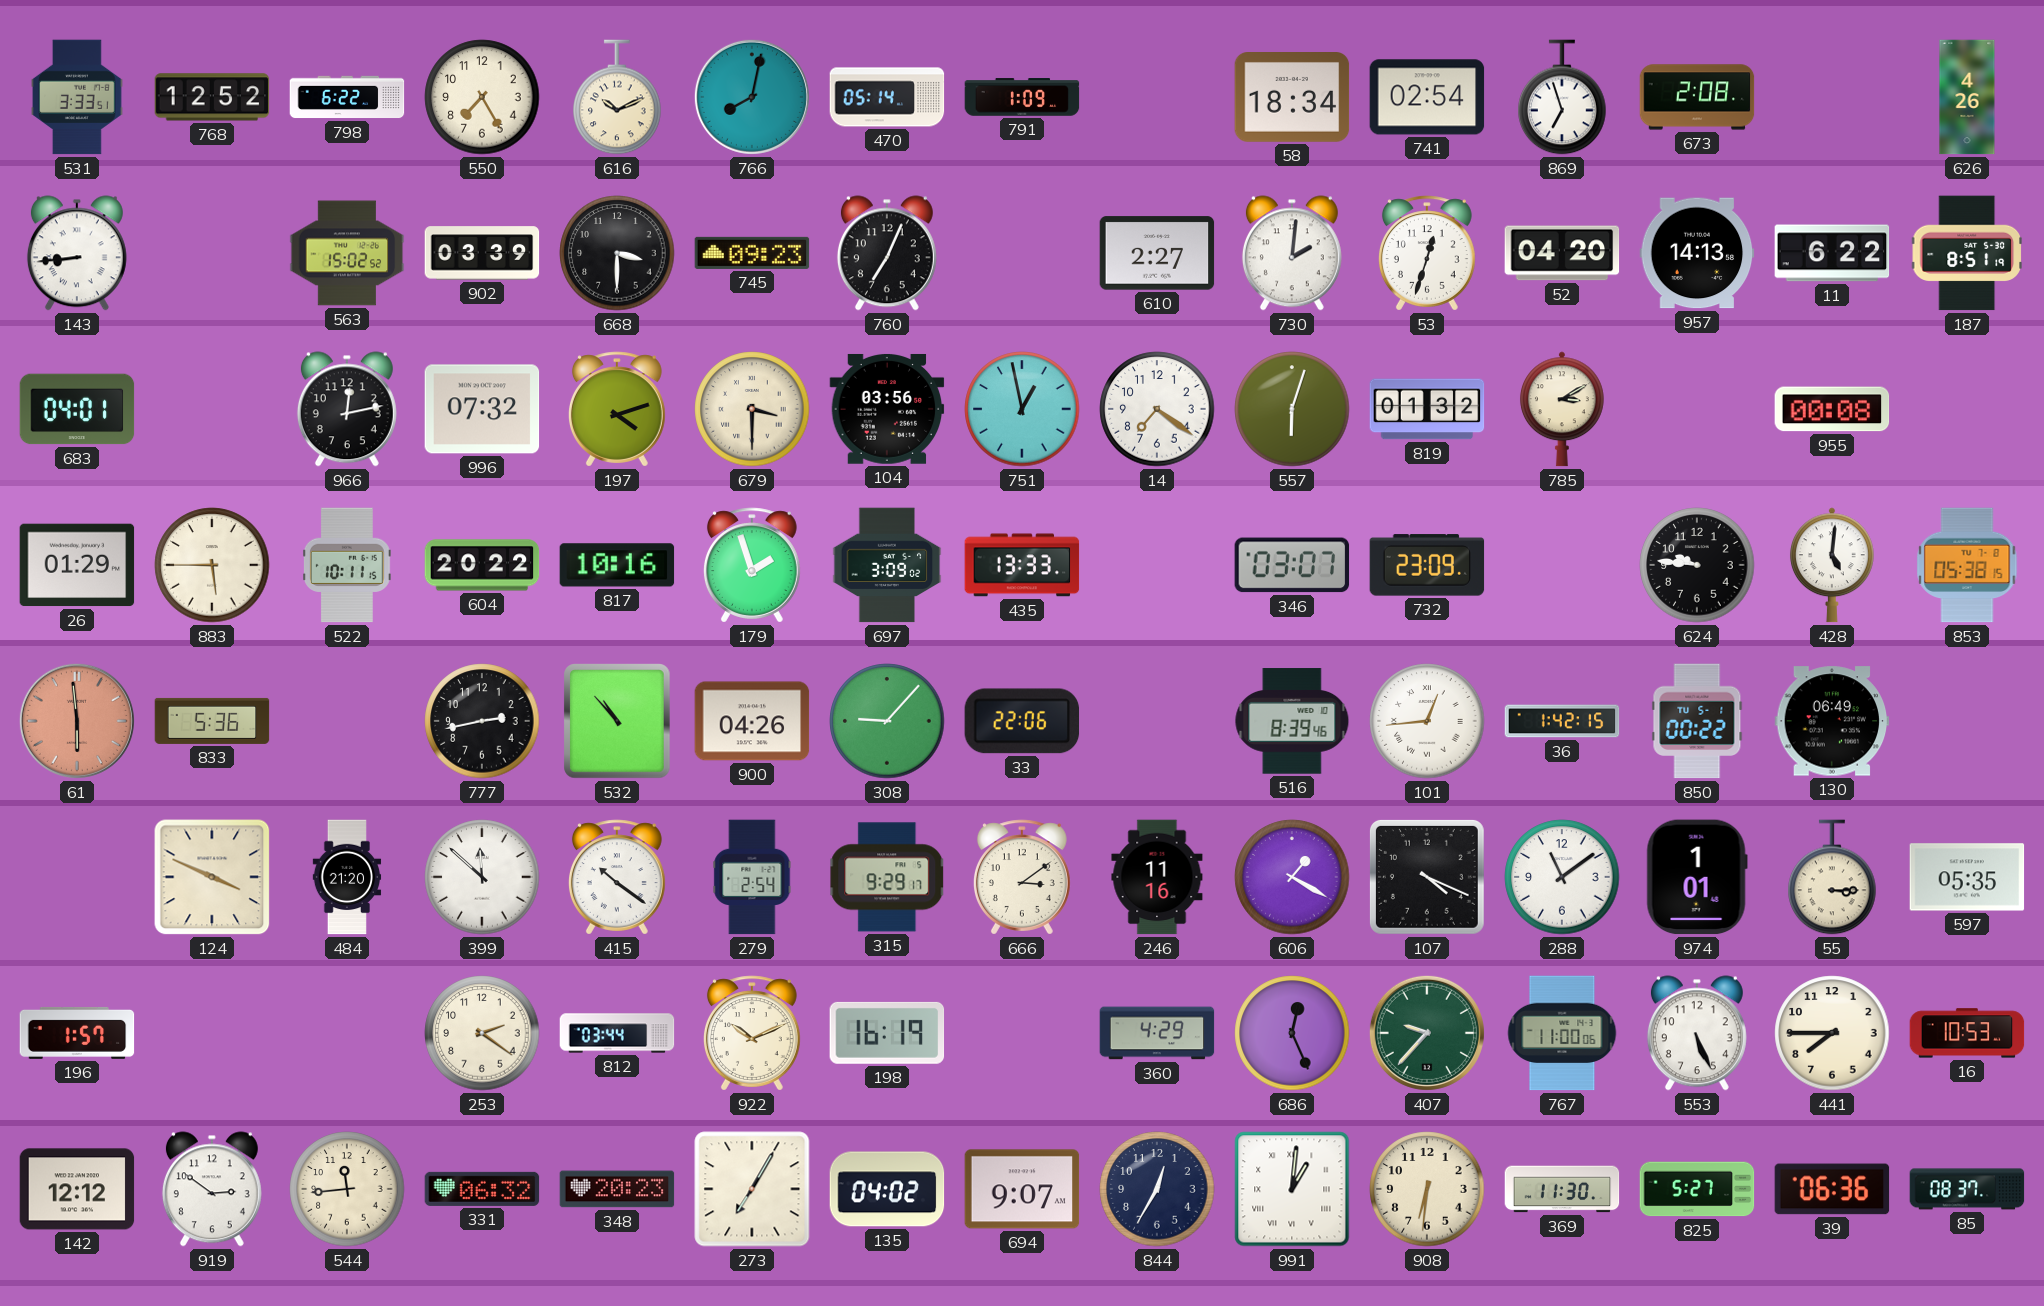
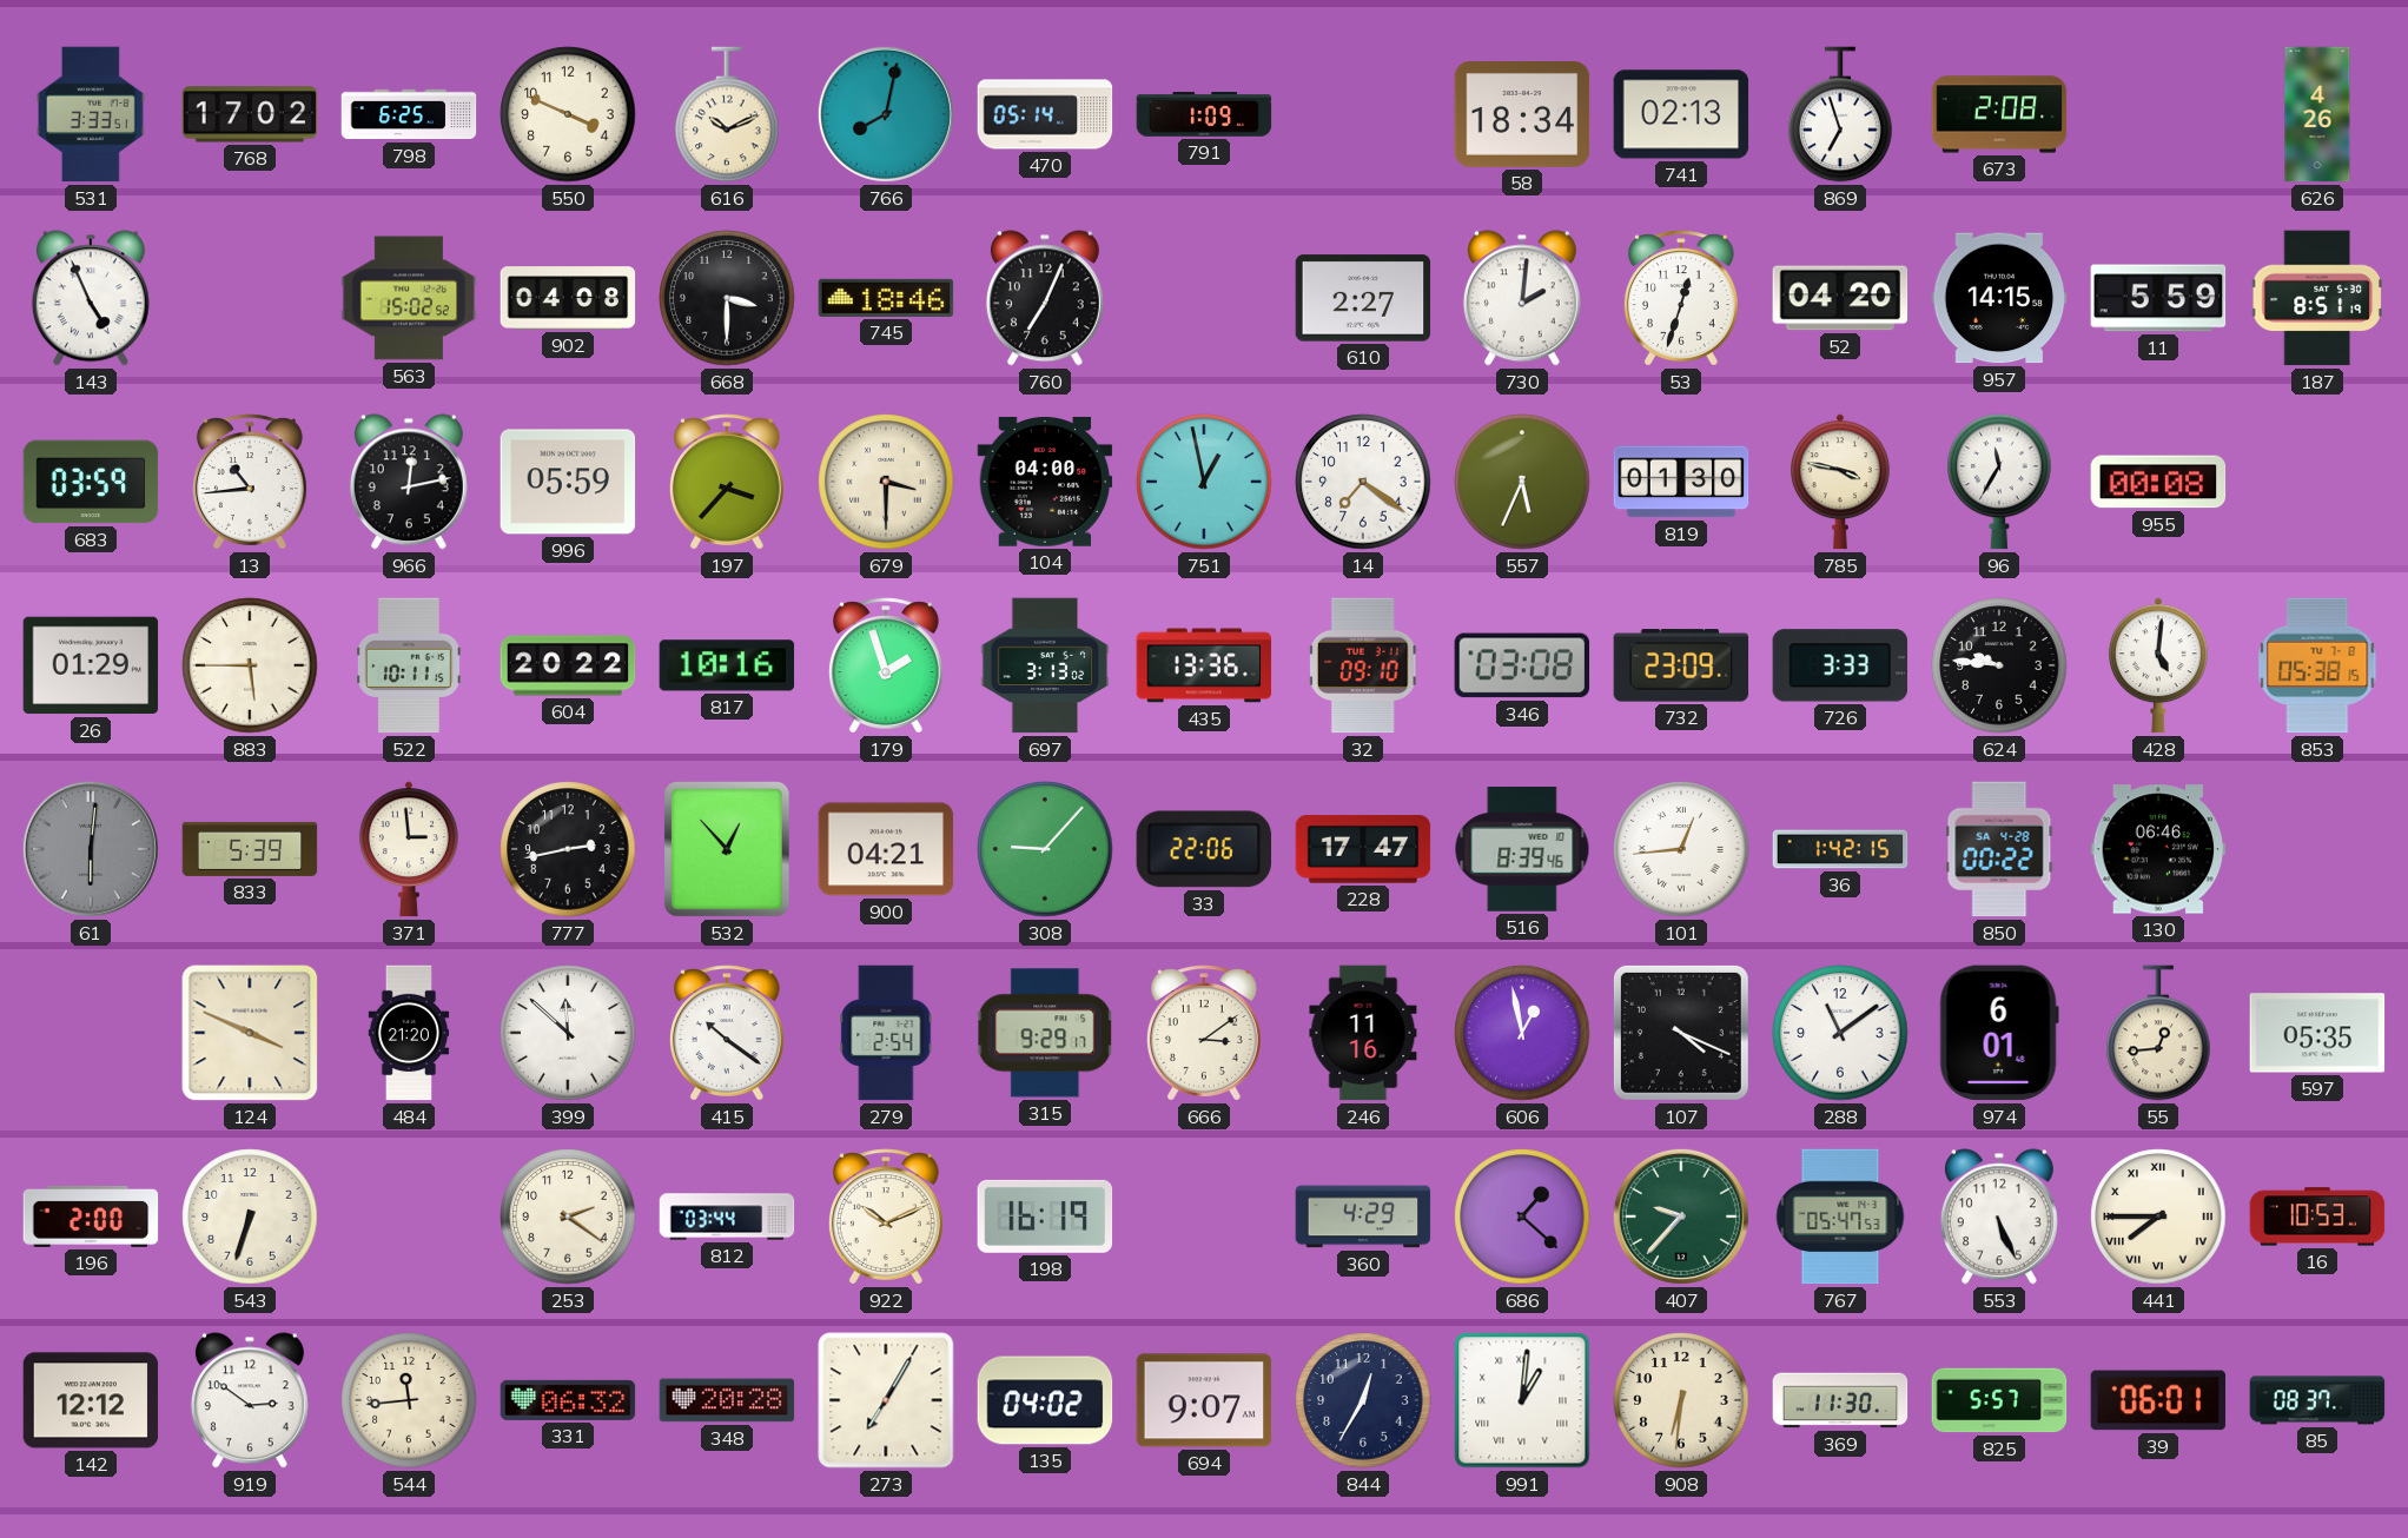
768: 12:52 -> 17:02
798: 6:22 -> 6:25
550: 7:25 -> 3:49
741: 02:54 -> 02:13
143: 8:44 -> 4:56
902: 03:39 -> 04:08
745: 09:23 -> 18:46
957: 14:13 -> 14:15
11: 6:22 -> 5:59
683: 04:01 -> 03:59
13: none -> 10:44
996: 07:32 -> 05:59
197: 4:12 -> 3:37
104: 03:56 -> 04:00
557: 6:03 -> 5:34
819: 01:32 -> 01:30
785: 3:10 -> 3:47
96: none -> 11:35
697: 3:09 -> 3:13
435: 13:33 -> 13:36
32: none -> 09:10
346: 03:07 -> 03:08
726: none -> 3:33
61: 5:59 -> 6:01
61 dial: salmon -> grey
833: 5:36 -> 5:39
371: none -> 2:59
532: 10:53 -> 12:53
900: 04:26 -> 04:21
228: none -> 17:47
850 date: TU 5-1 -> SA 4-28
130: 06:49 -> 06:46
606: 1:20 -> 12:58
974: 1:01 -> 6:01
55: 3:15 -> 12:44
196: 1:57 -> 2:00
543: none -> 6:33
686: 12:26 -> 1:22
767: 11:00 -> 05:47
441 numerals: Arabic -> Roman
348: 20:23 -> 20:28
825: 5:27 -> 5:57
39: 06:36 -> 06:01
